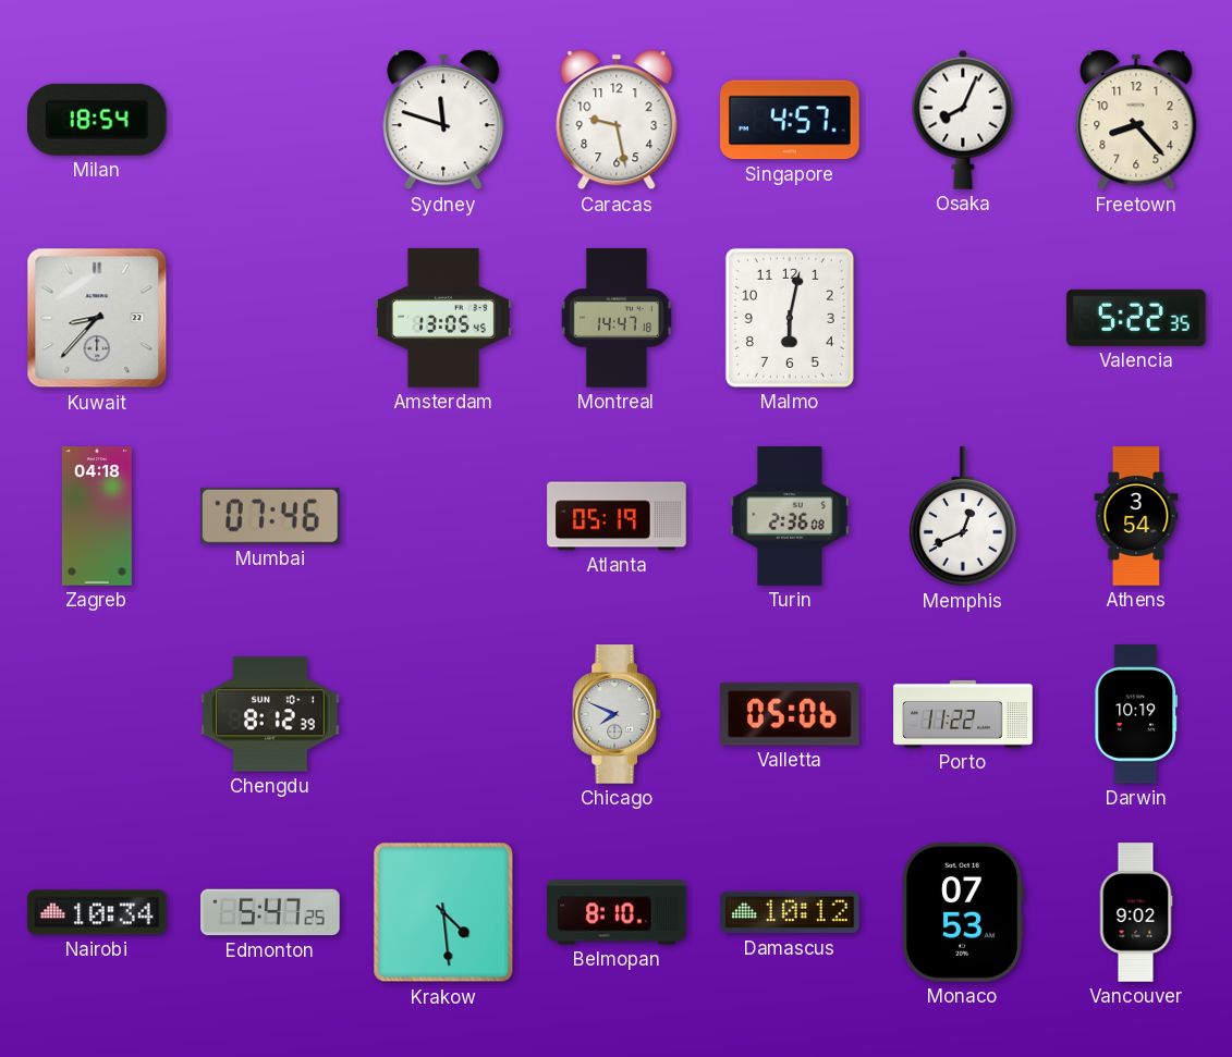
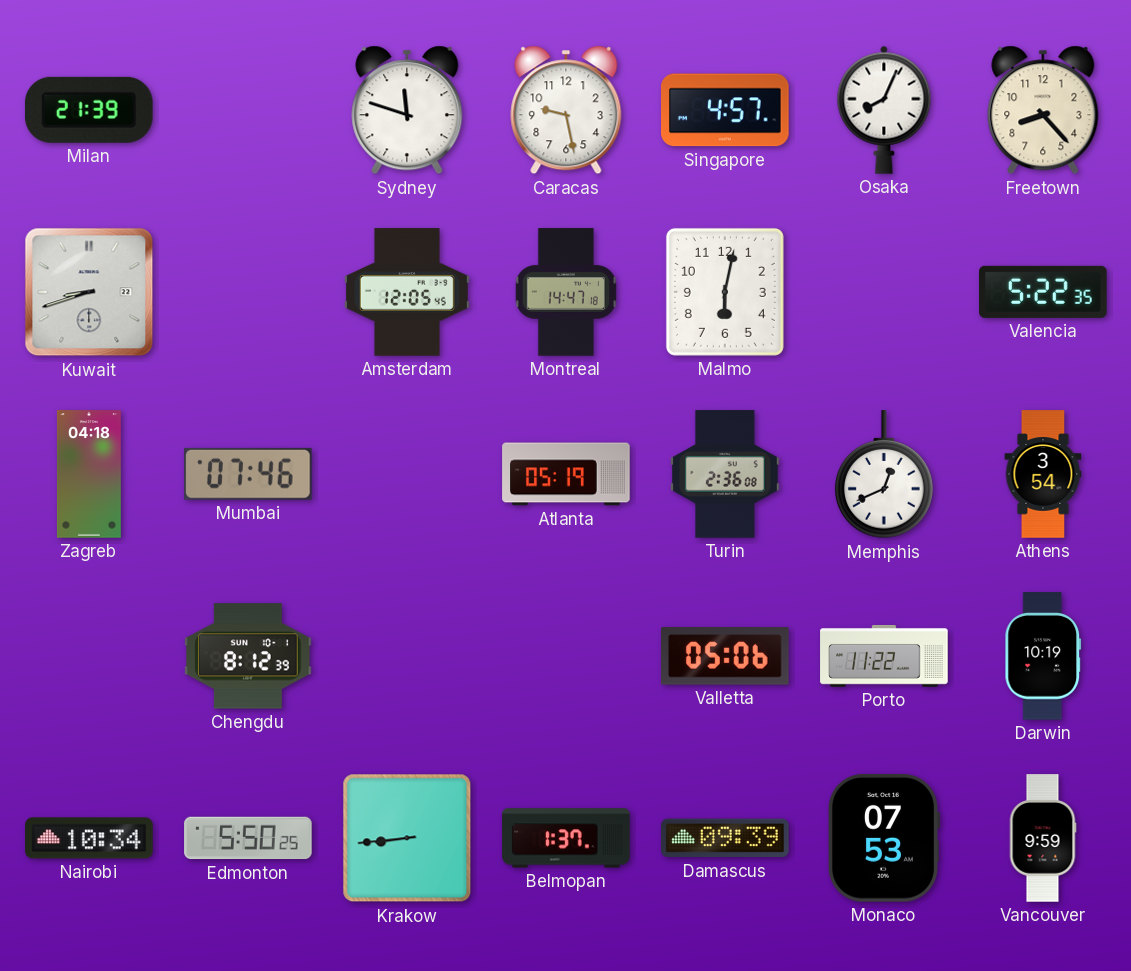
Milan: 18:54 -> 21:39
Kuwait: 8:37 -> 8:42
Amsterdam: 13:05 -> 12:05
Chicago: 7:49 -> none
Edmonton: 5:47 -> 5:50
Krakow: 4:29 -> 8:44
Belmopan: 8:10 -> 1:37
Damascus: 10:12 -> 09:39
Vancouver: 9:02 -> 9:59
